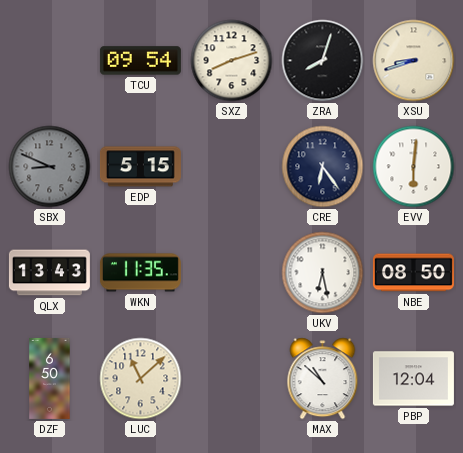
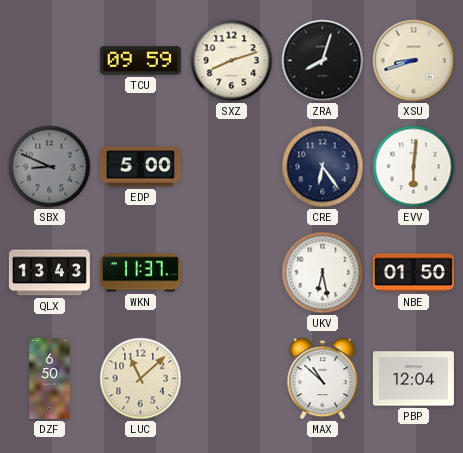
TCU: 09:54 -> 09:59
EDP: 5:15 -> 5:00
WKN: 11:35 -> 11:37
NBE: 08:50 -> 01:50
